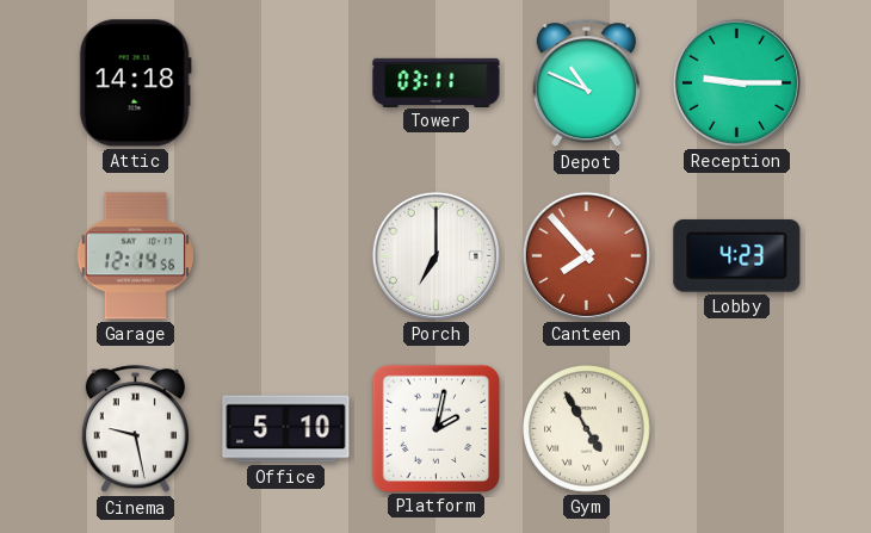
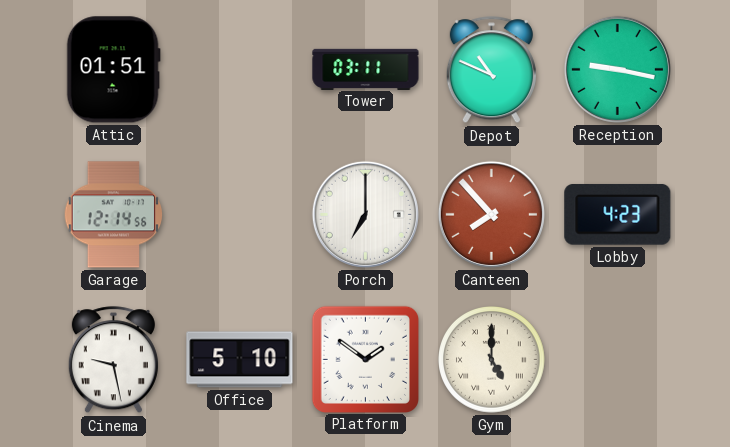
Attic: 14:18 -> 01:51
Reception: 9:15 -> 9:17
Platform: 2:02 -> 1:51
Gym: 4:55 -> 5:00
